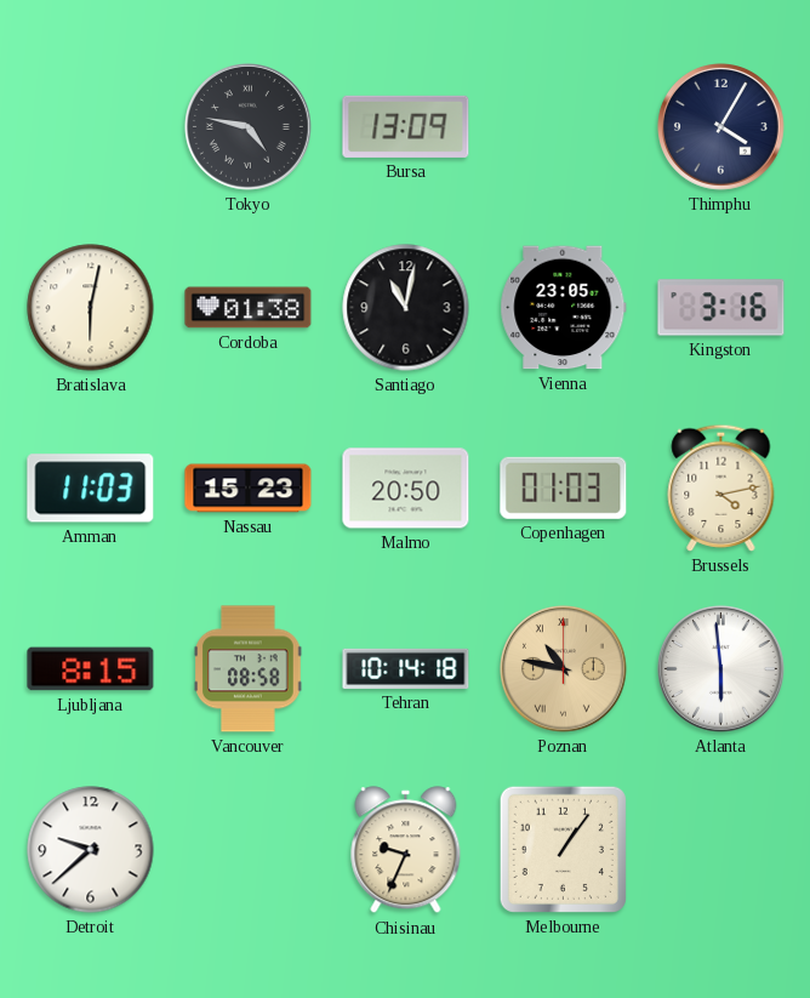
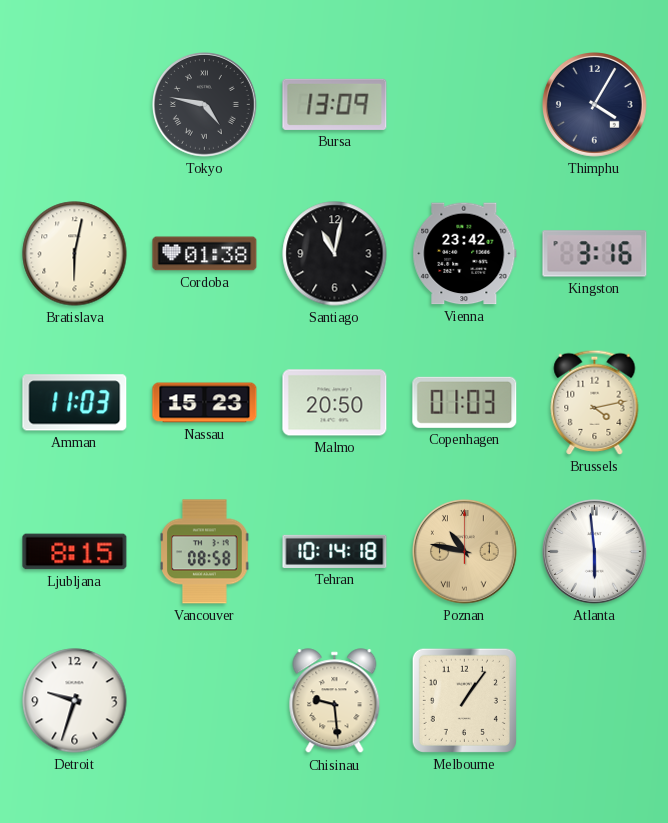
Vienna: 23:05 -> 23:42
Detroit: 9:38 -> 9:33
Chisinau: 9:34 -> 9:29
